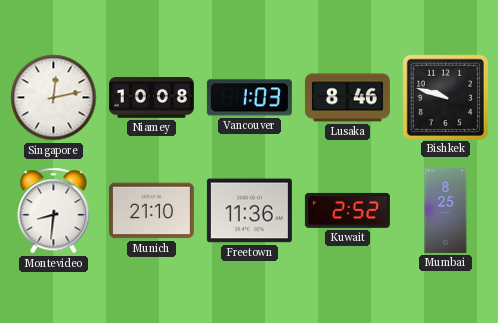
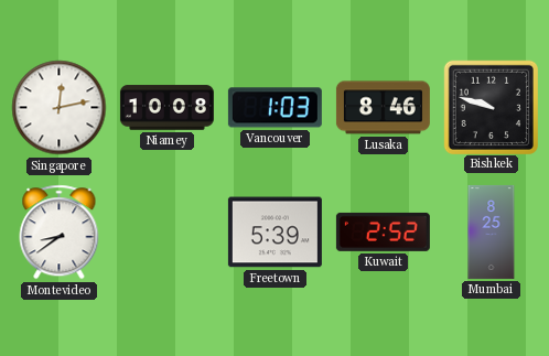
Montevideo: 8:31 -> 8:39
Munich: 21:10 -> none
Freetown: 11:36 -> 5:39
